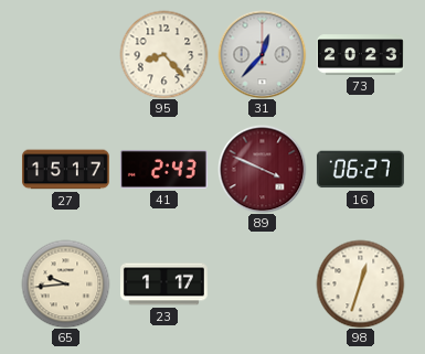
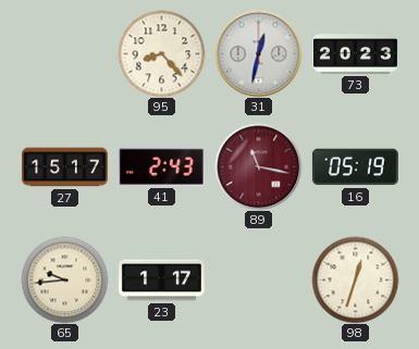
31: 12:37 -> 12:32
89: 3:49 -> 11:17
16: 06:27 -> 05:19
